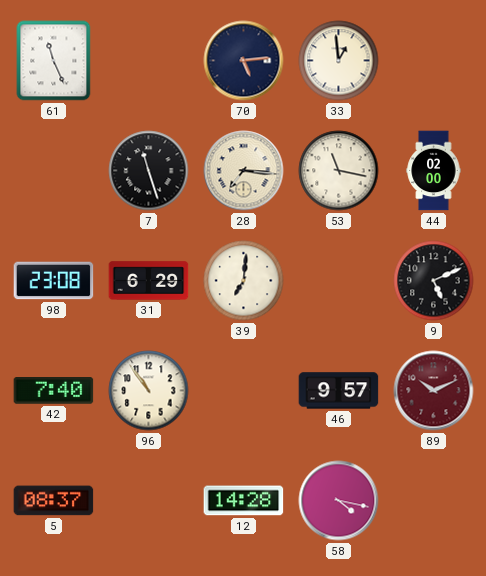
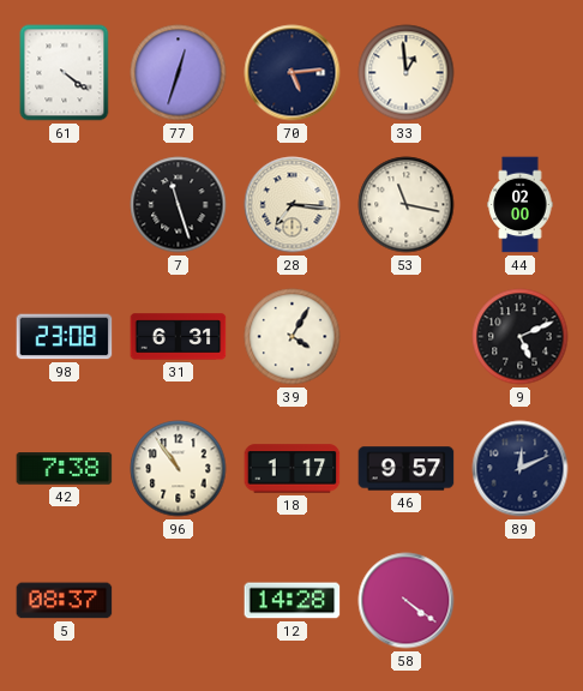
61: 11:26 -> 4:21
77: none -> 12:33
31: 6:29 -> 6:31
39: 7:01 -> 4:05
42: 7:40 -> 7:38
18: none -> 1:17
89: 10:11 -> 12:11
89 dial: burgundy -> navy
58: 4:17 -> 4:21
